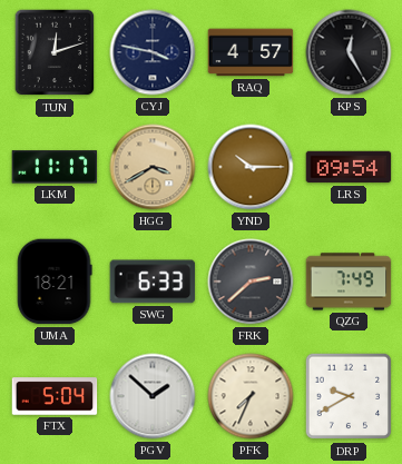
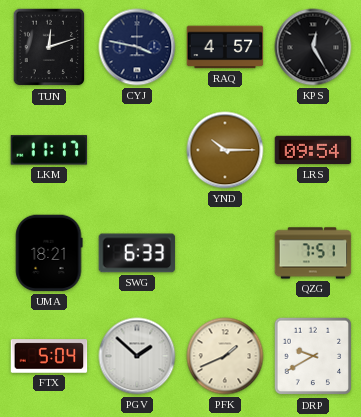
HGG: 3:40 -> none
FRK: 2:38 -> none
QZG: 7:49 -> 7:51
PFK: 7:34 -> 1:41
